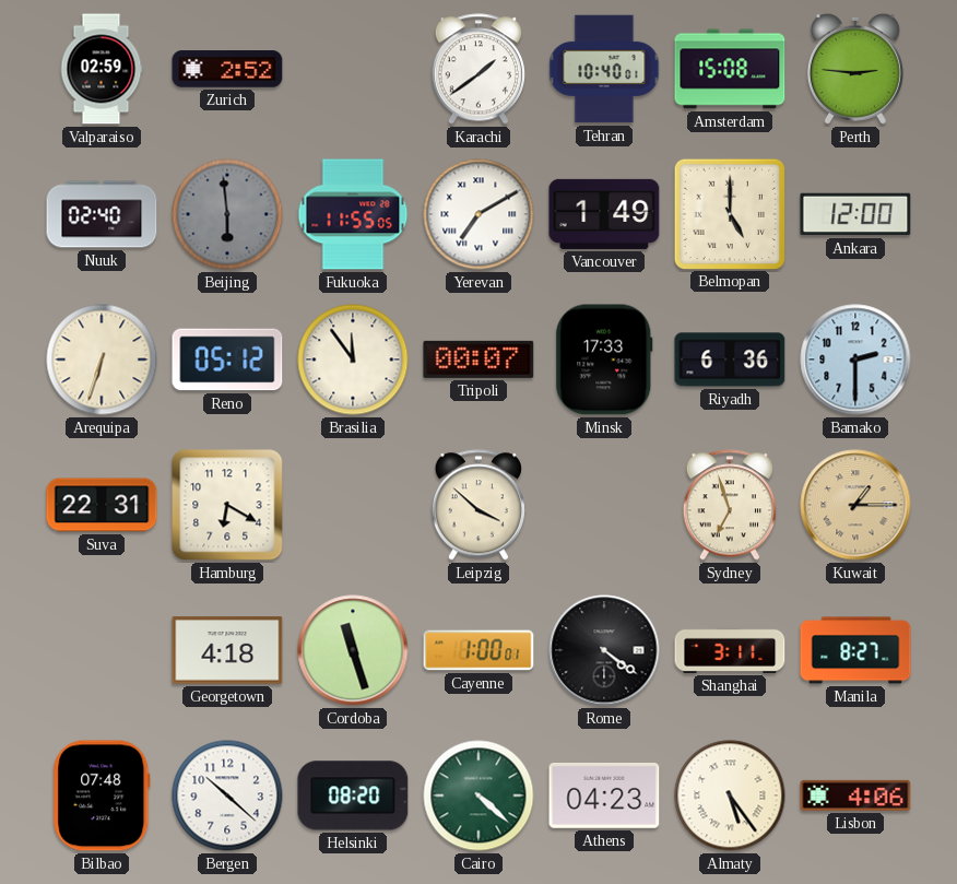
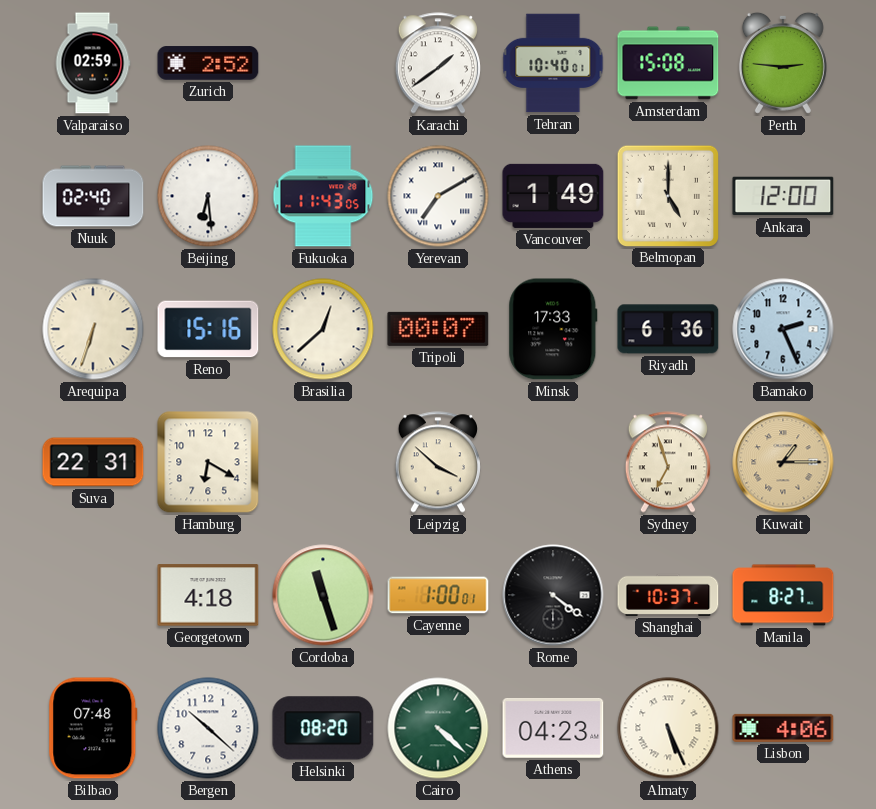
Beijing: 5:59 -> 6:29
Beijing dial: grey -> white
Fukuoka: 11:55 -> 11:43
Reno: 05:12 -> 15:16
Brasilia: 11:54 -> 12:38
Bamako: 2:30 -> 2:26
Shanghai: 3:11 -> 10:37
Almaty: 5:24 -> 5:26
